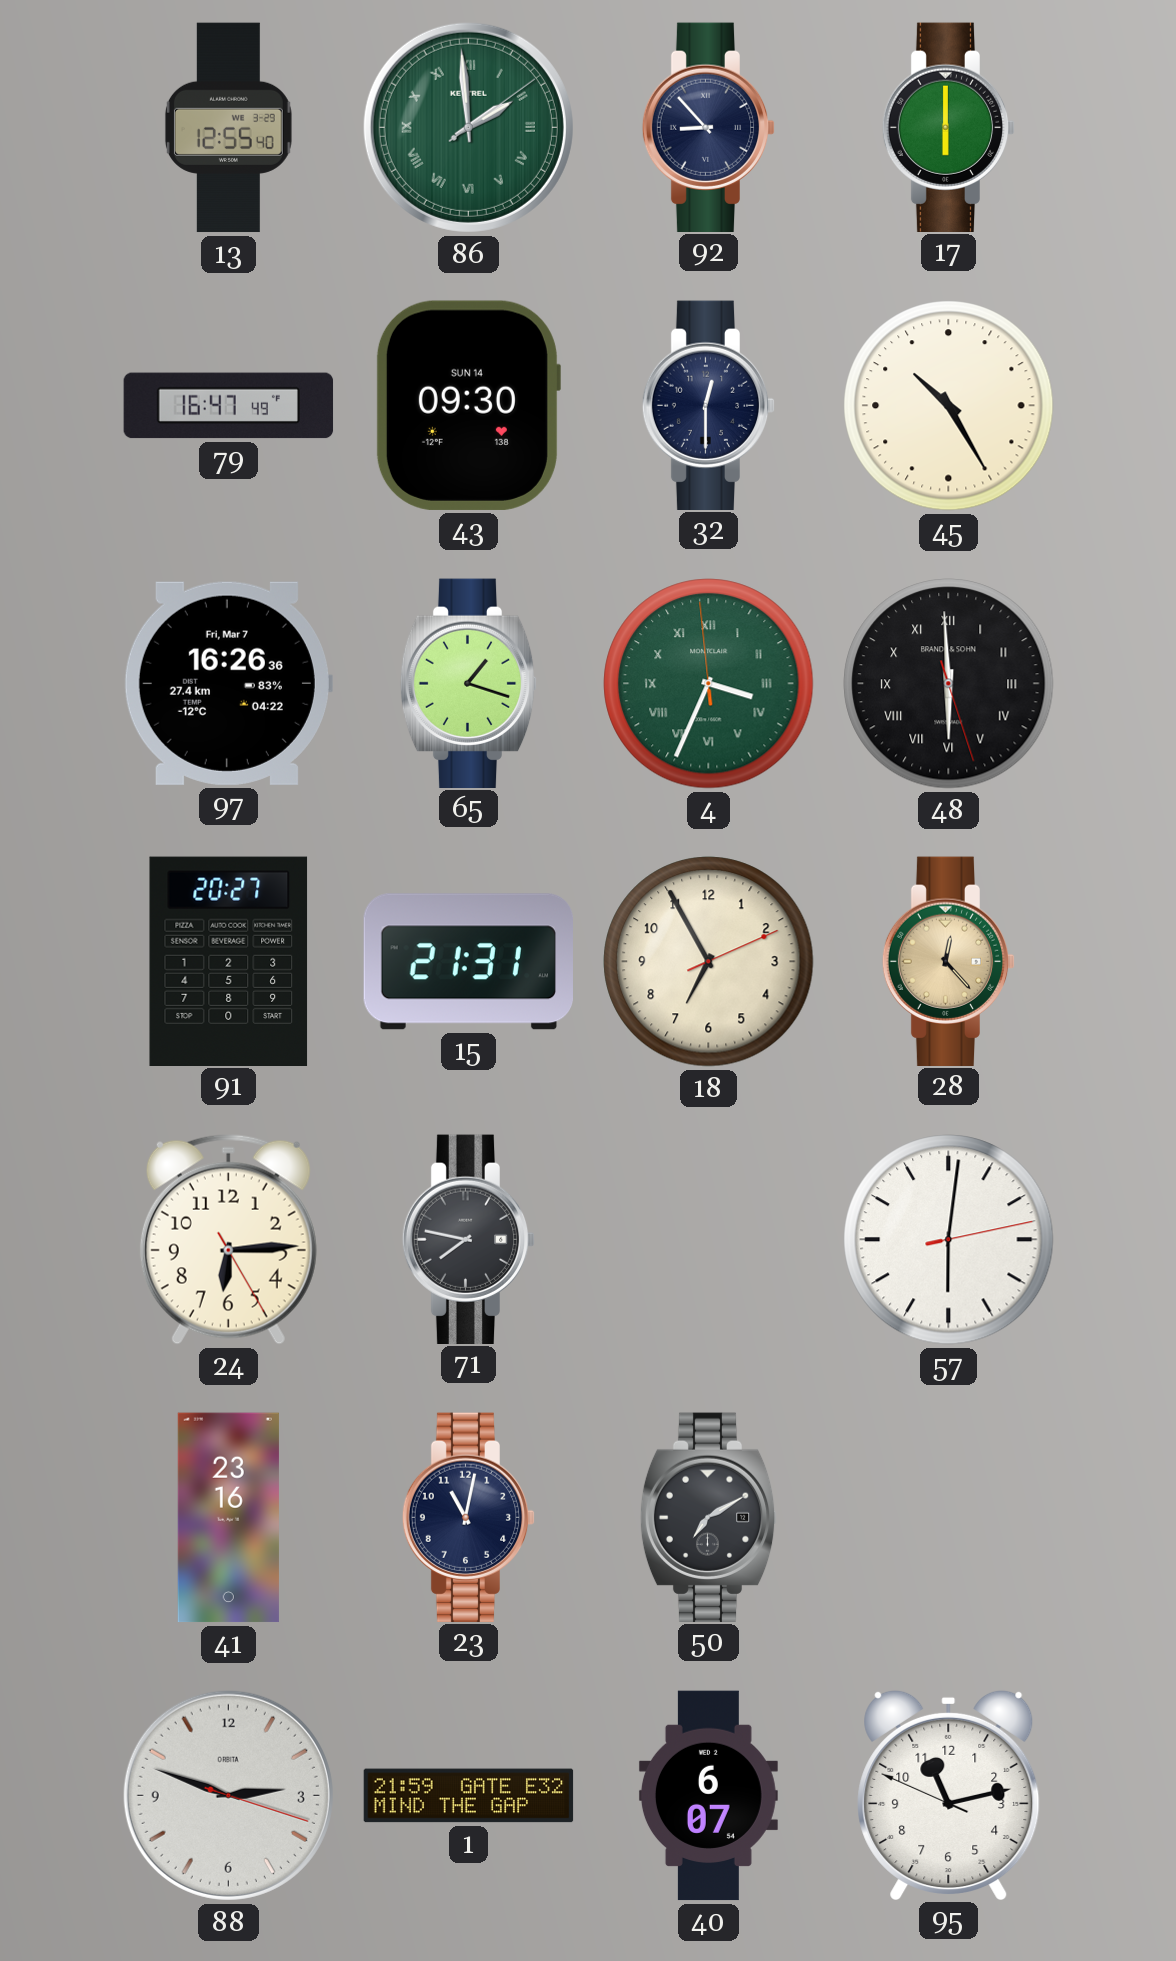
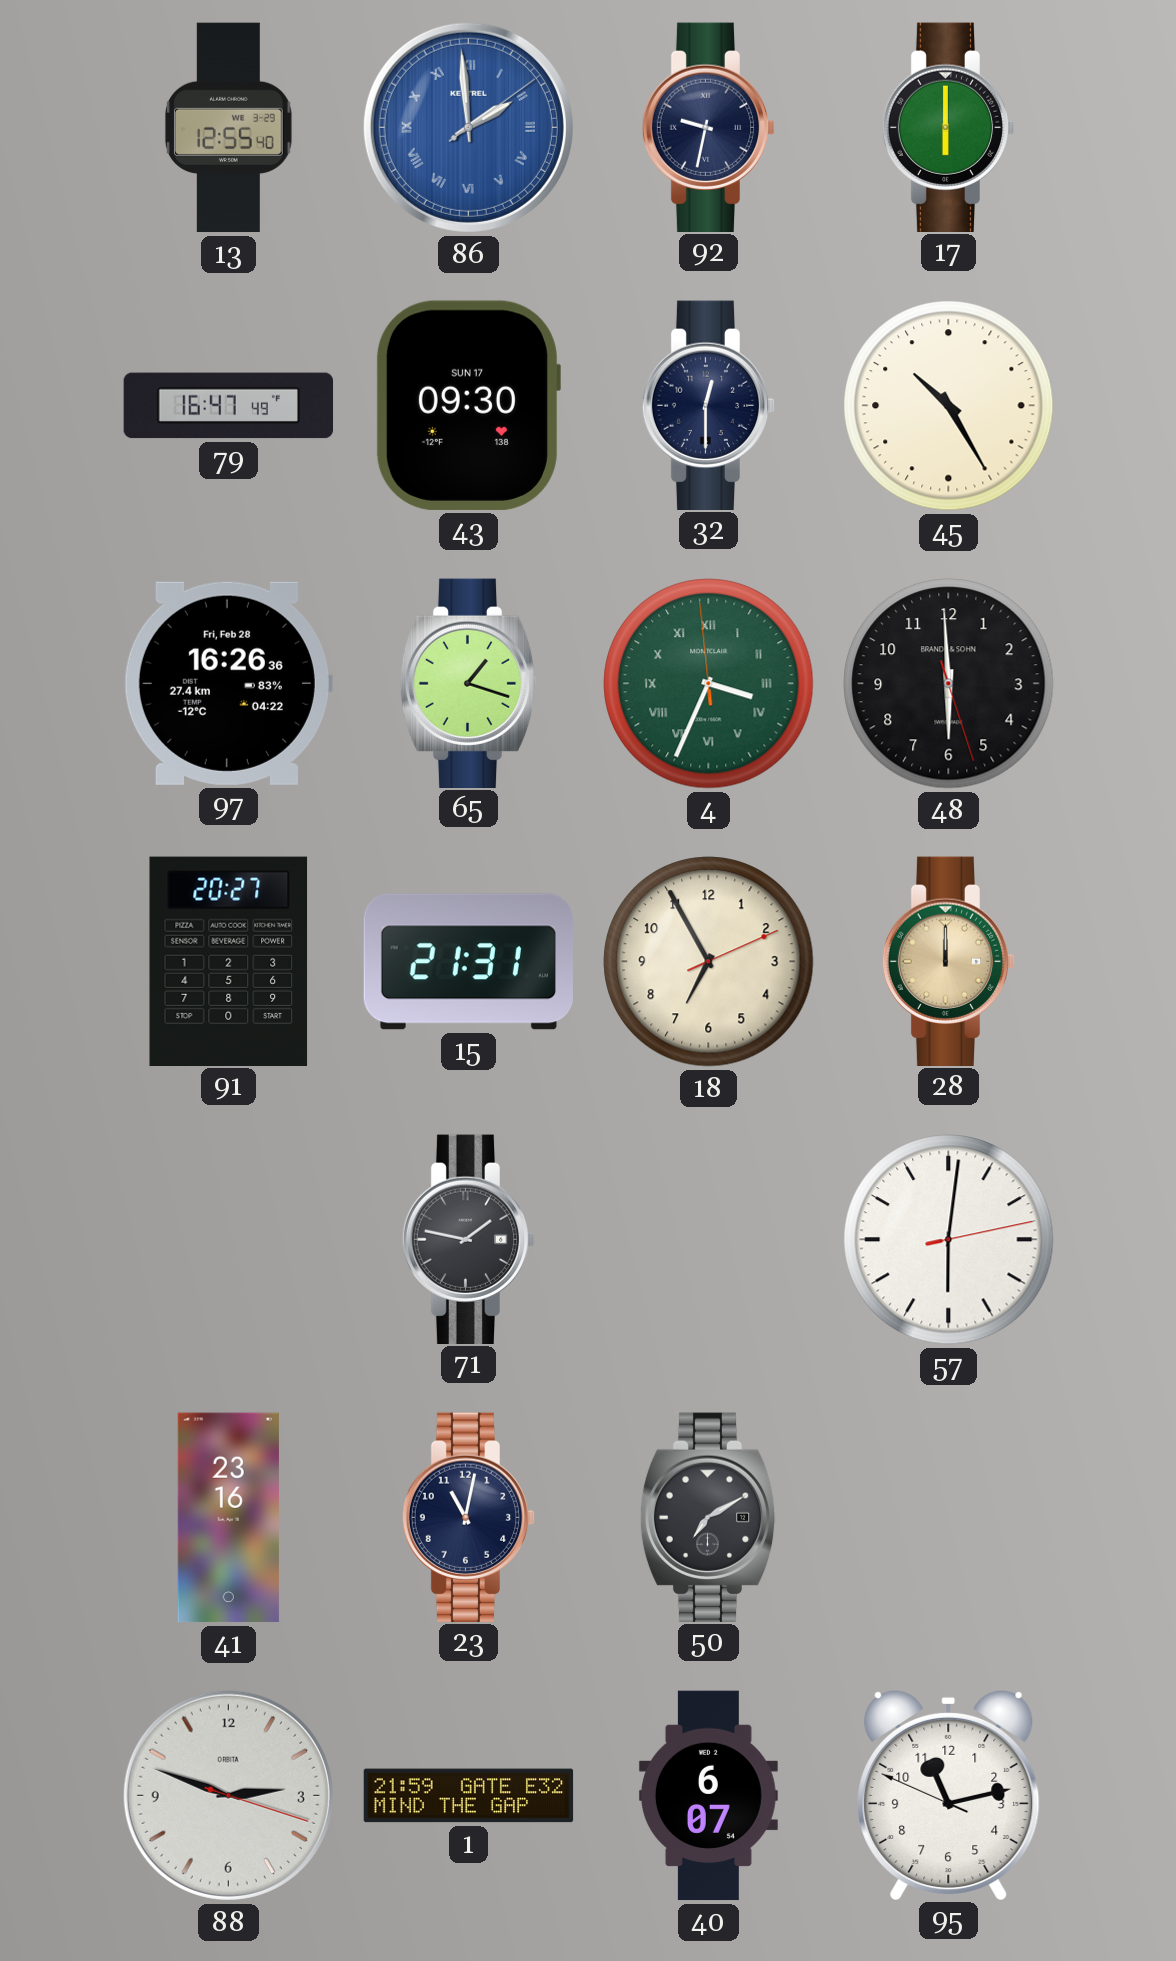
86 dial: green -> blue
92: 8:53 -> 9:32
43 date: SUN 14 -> SUN 17
97 date: Fri, Mar 7 -> Fri, Feb 28
48 numerals: Roman -> Arabic
28: 12:23 -> 12:00
24: 6:14 -> none
71: 7:47 -> 1:47
